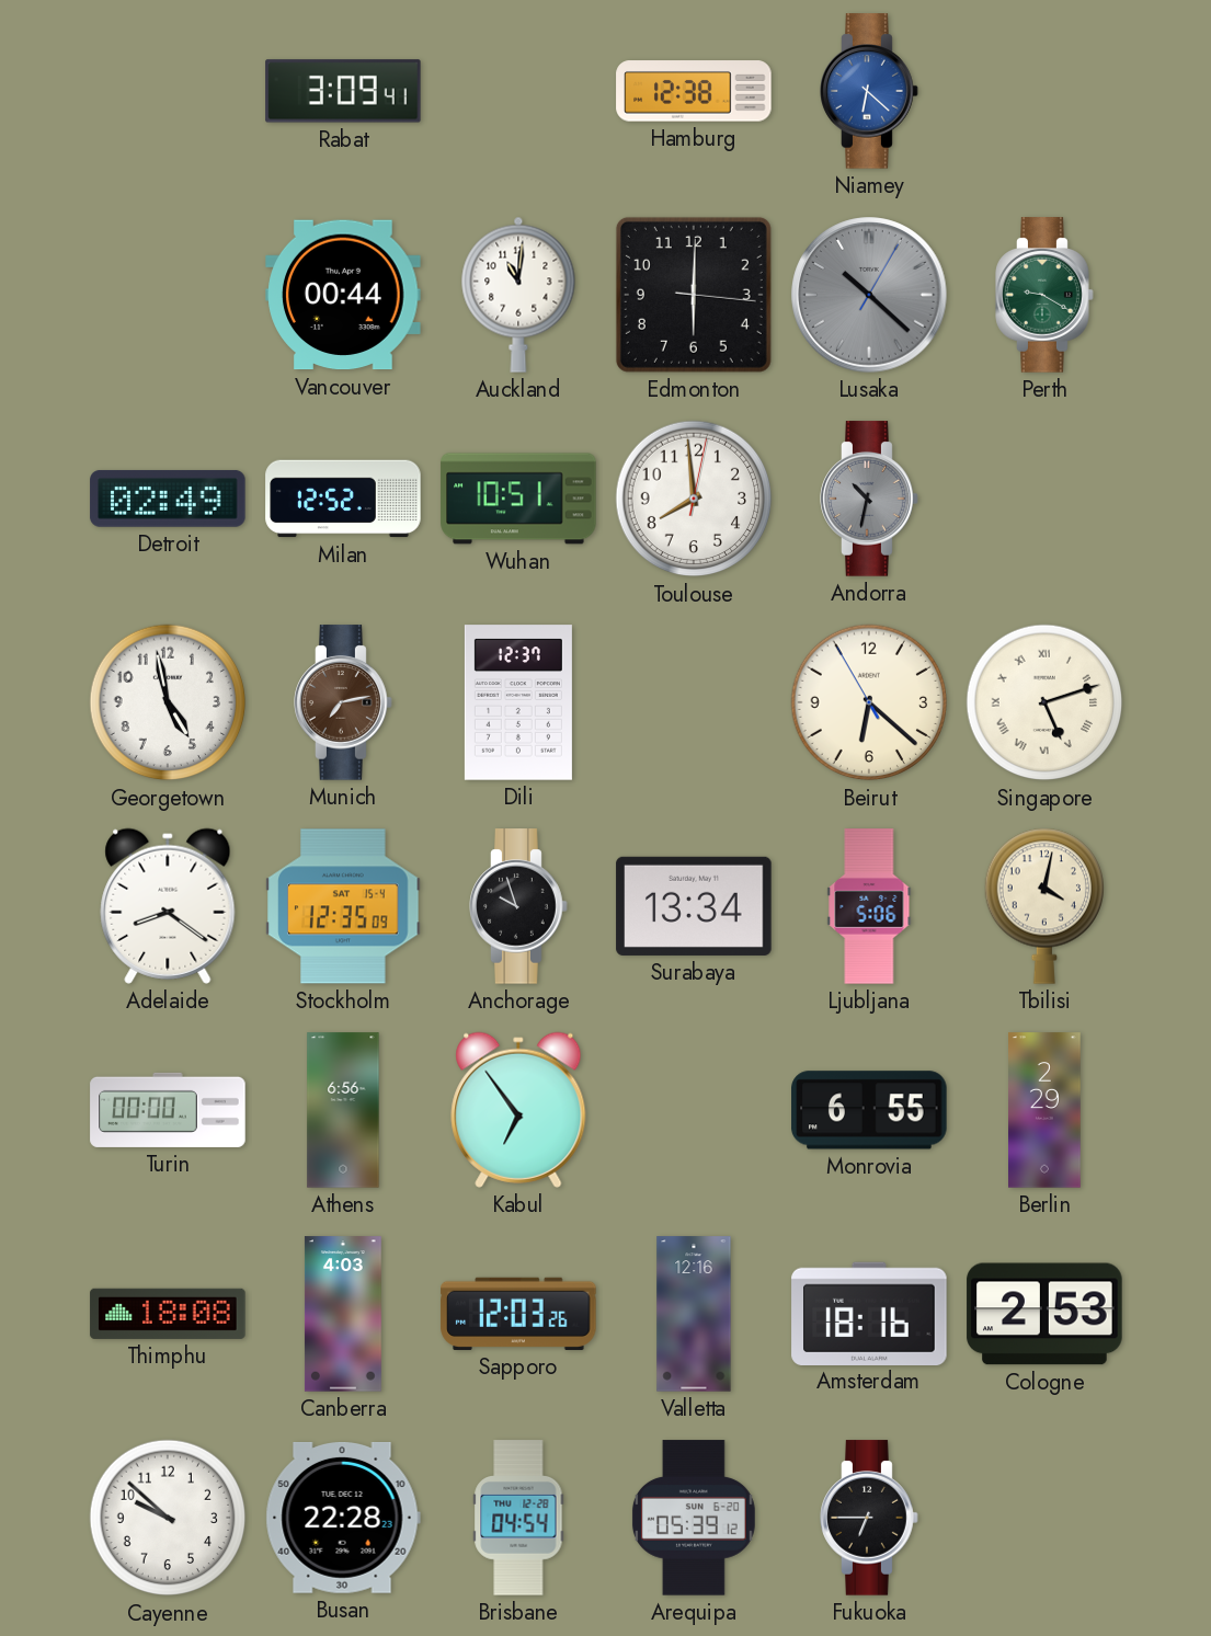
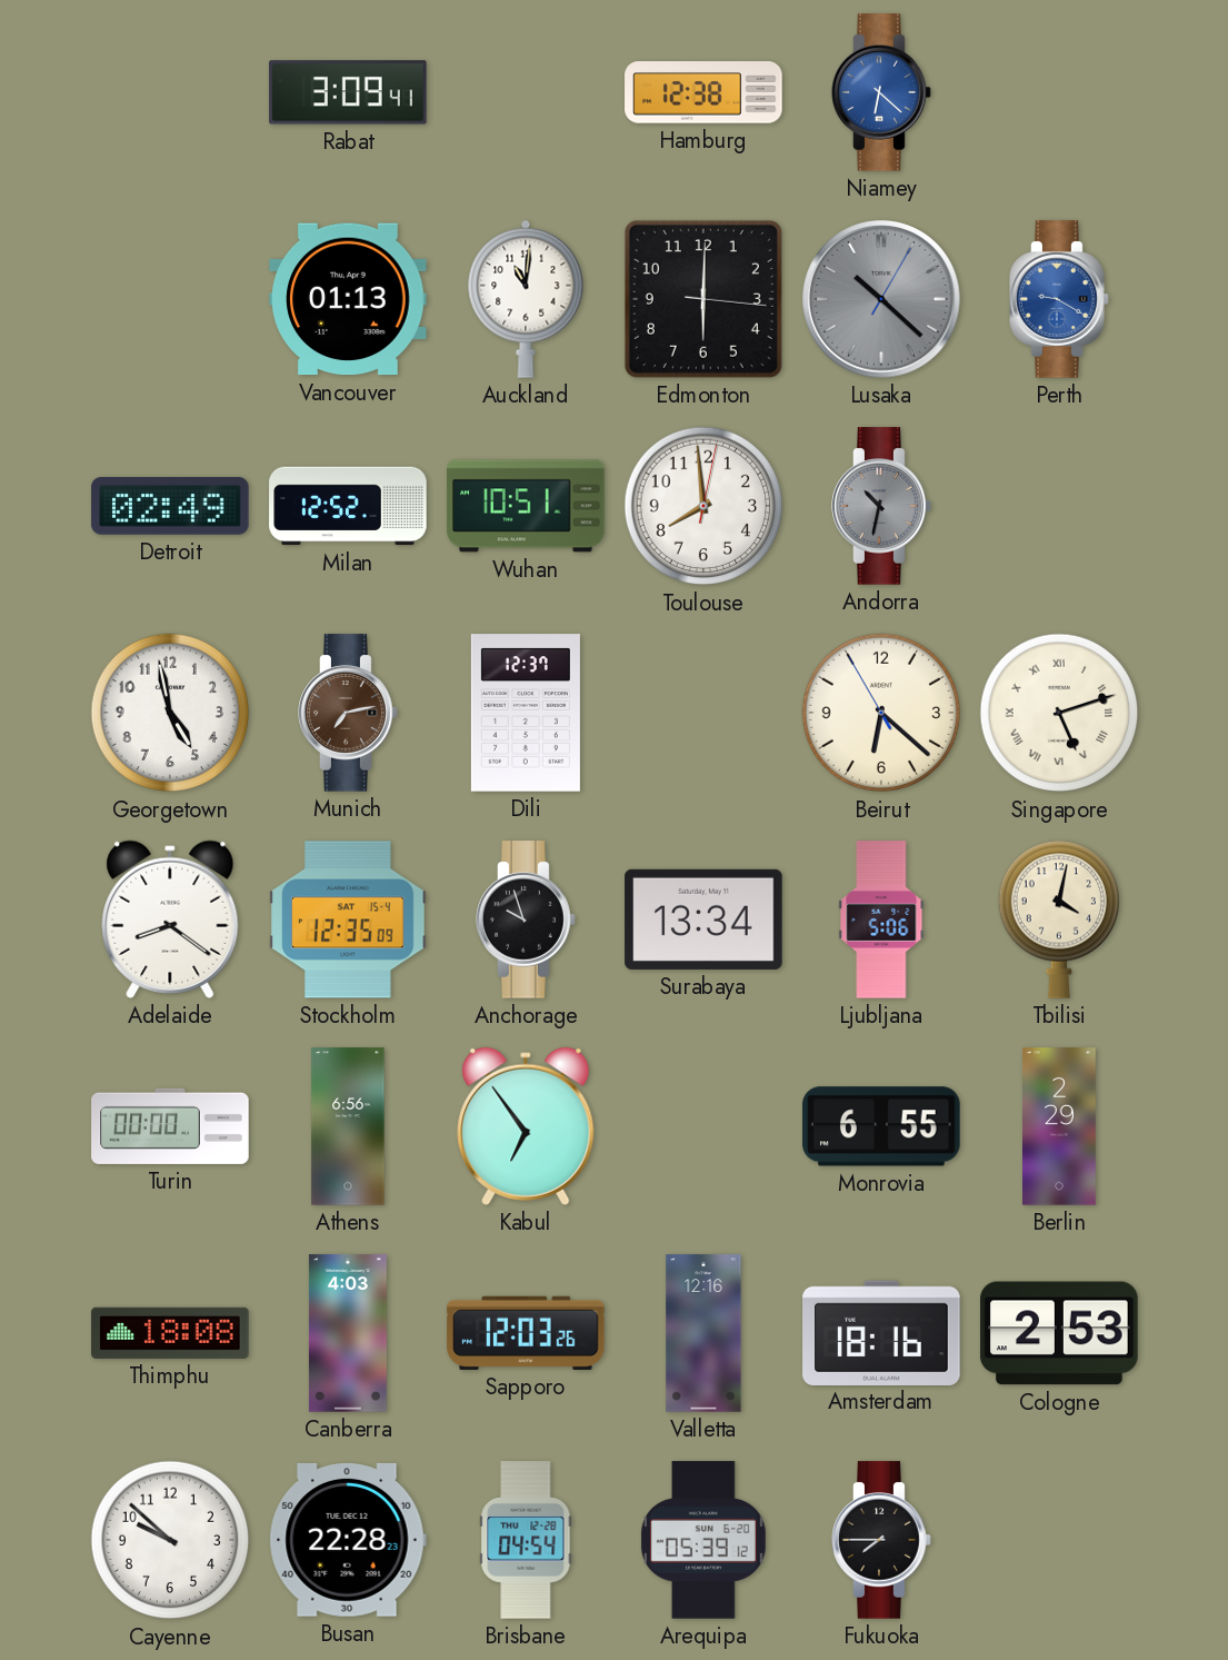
Vancouver: 00:44 -> 01:13
Perth dial: green -> blue
Fukuoka: 6:45 -> 7:45
